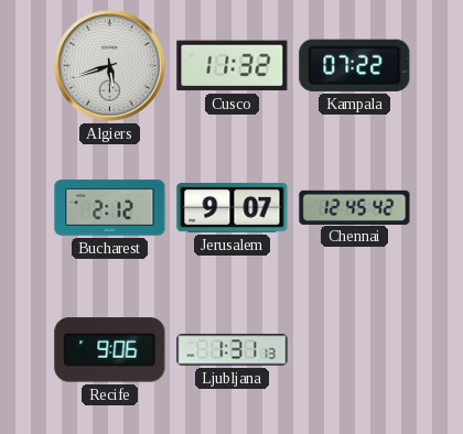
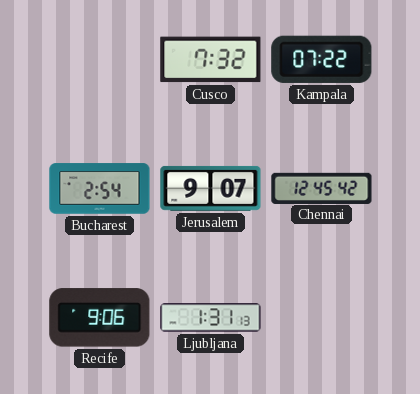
Algiers: 5:42 -> none
Cusco: 11:32 -> 7:32
Bucharest: 2:12 -> 2:54
